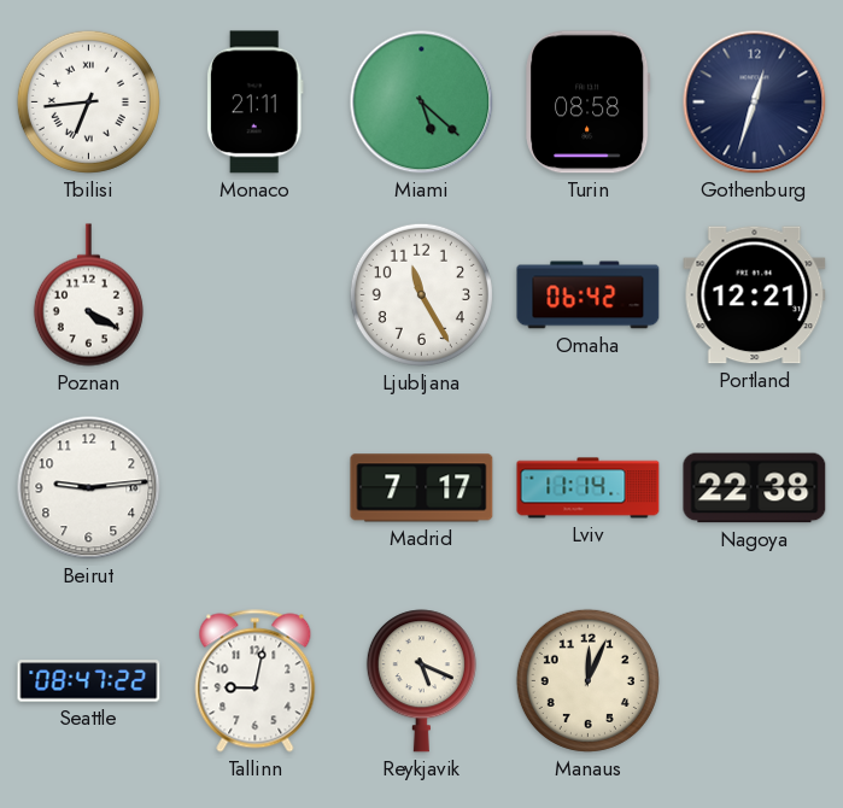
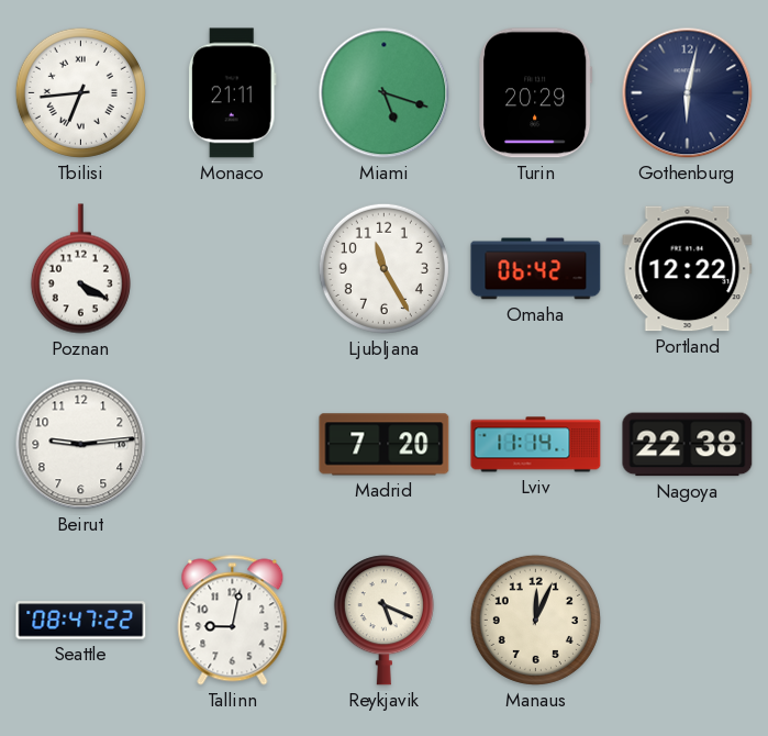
Miami: 5:22 -> 5:18
Turin: 08:58 -> 20:29
Gothenburg: 12:33 -> 6:02
Portland: 12:21 -> 12:22
Madrid: 7:17 -> 7:20
